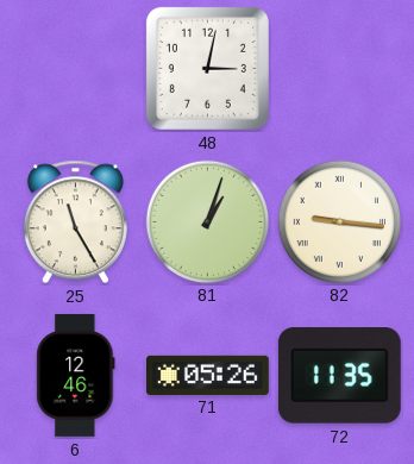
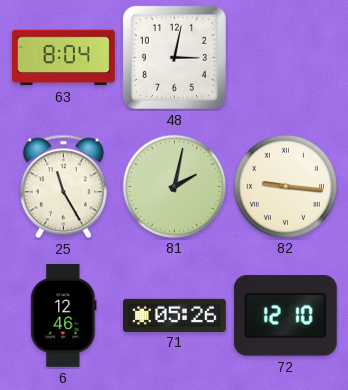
63: none -> 8:04
81: 1:03 -> 2:02
72: 11:35 -> 12:10
